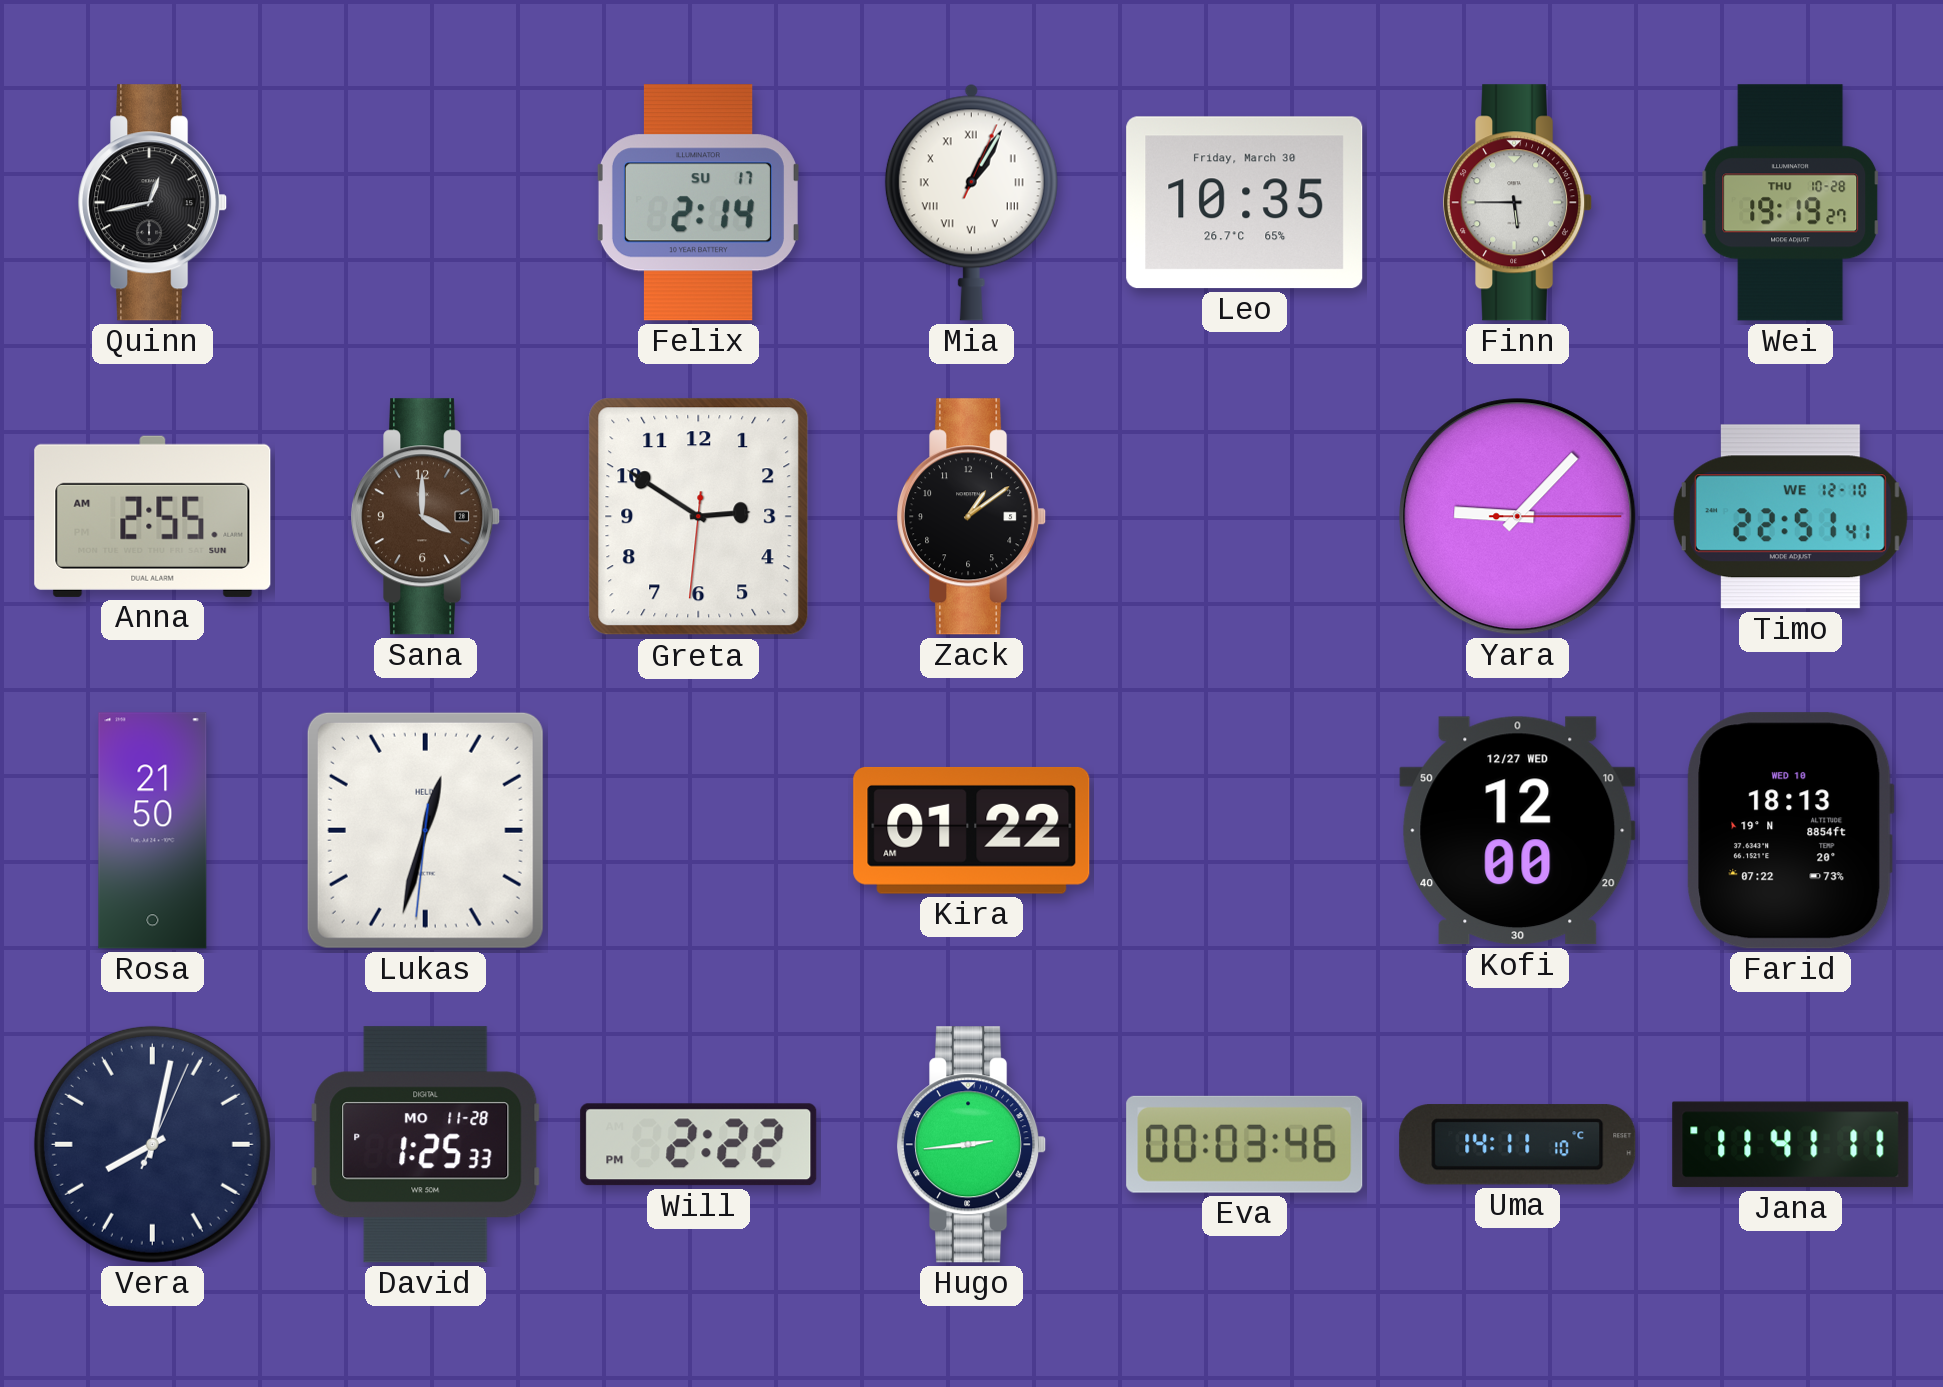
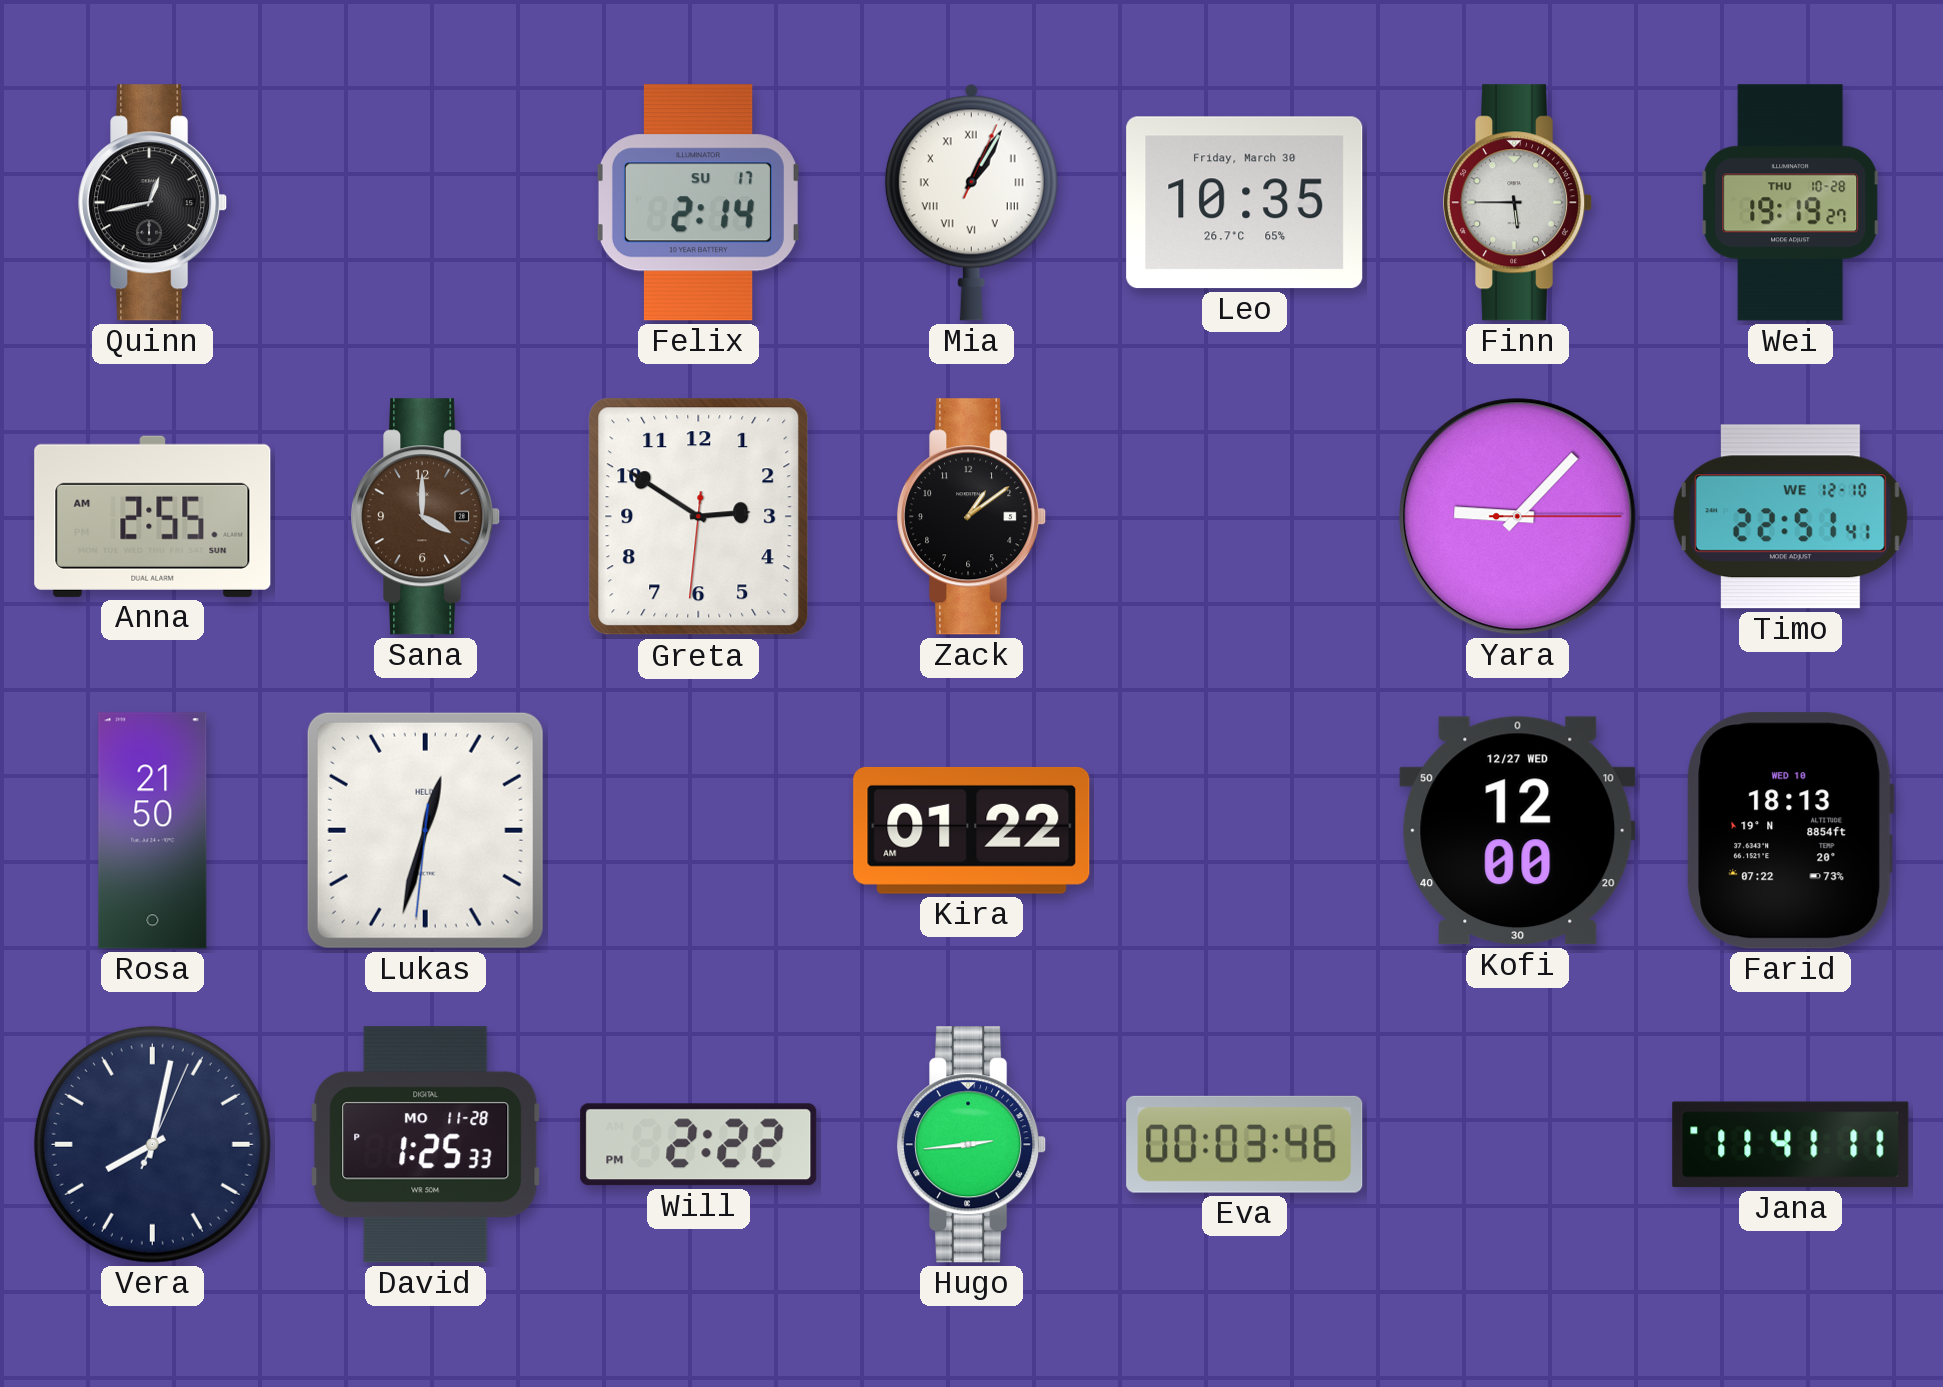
Uma: 14:11 -> none
